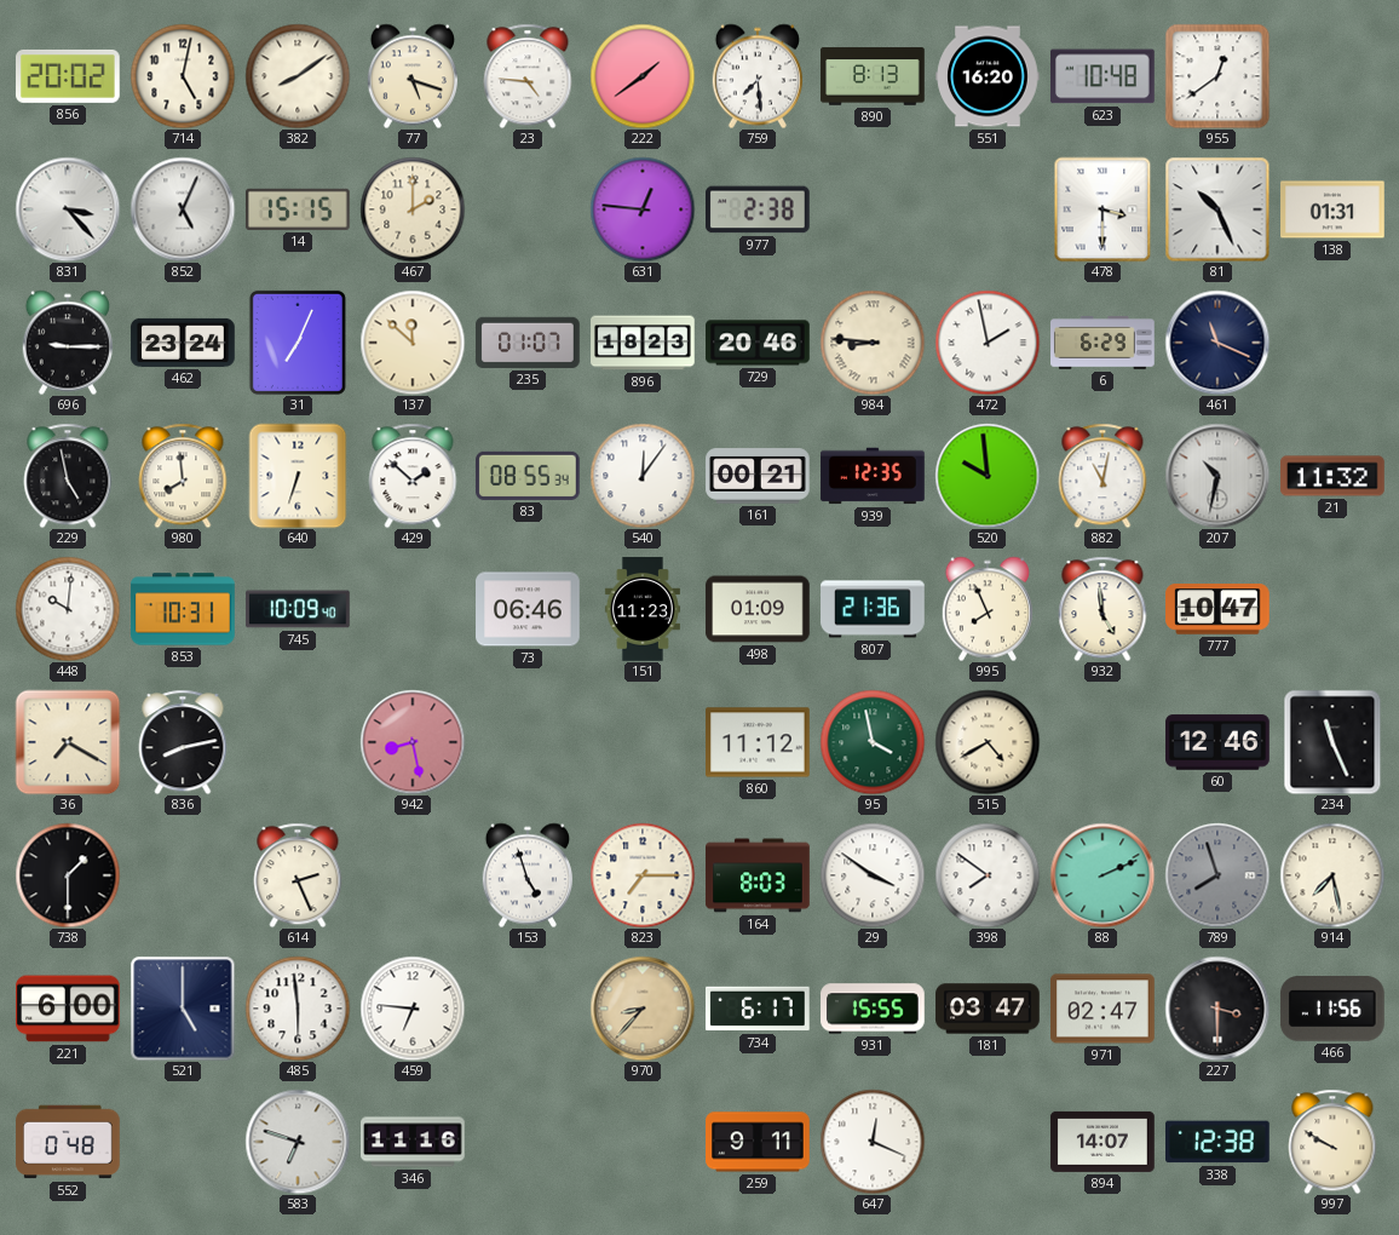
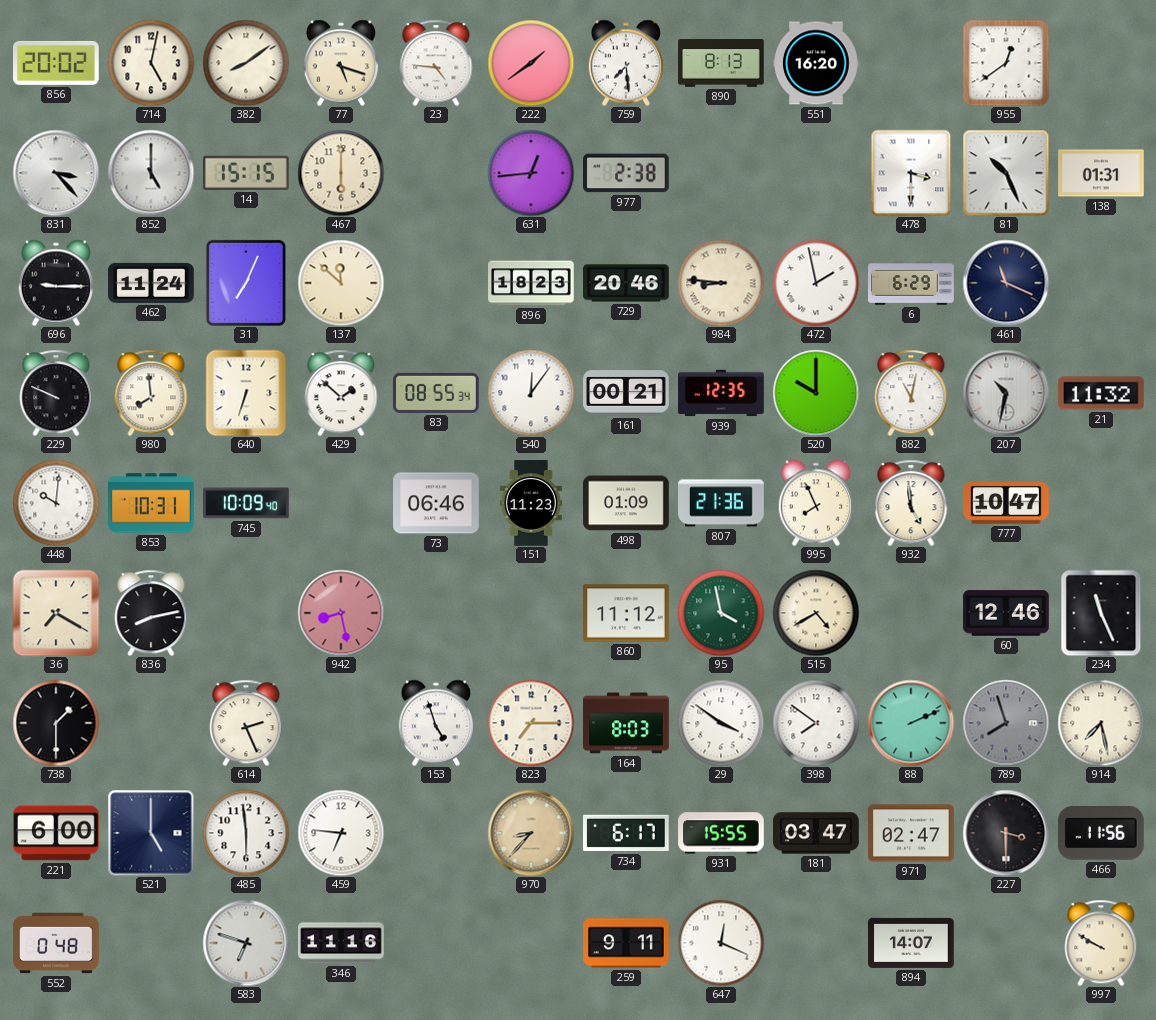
623: 10:48 -> none
852: 5:04 -> 5:00
467: 2:00 -> 6:00
631: 12:46 -> 12:44
462: 23:24 -> 11:24
235: 01:07 -> none
229: 4:58 -> 9:49
520: 9:59 -> 10:00
338: 12:38 -> none
